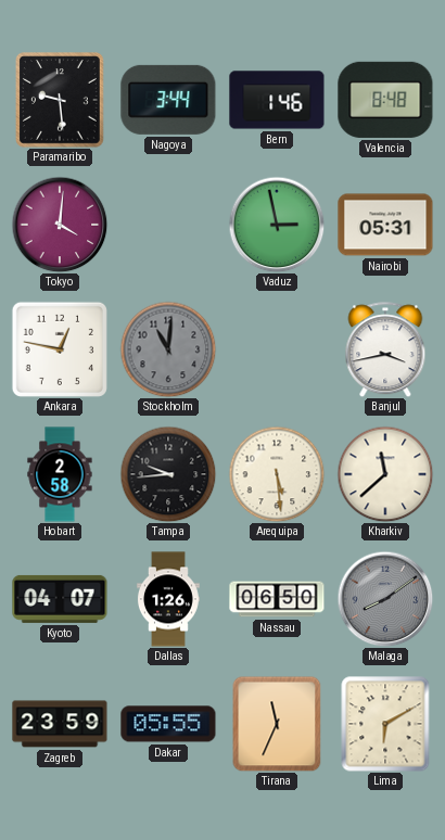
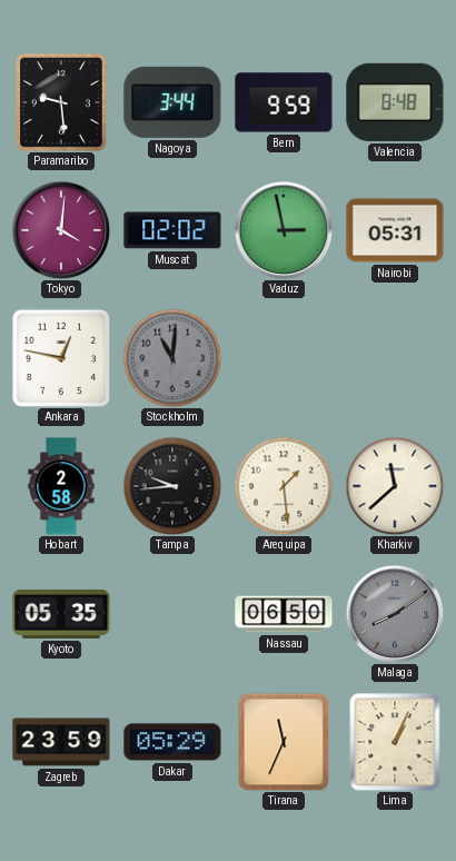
Bern: 1:46 -> 9:59
Muscat: none -> 02:02
Banjul: 3:43 -> none
Arequipa: 5:29 -> 1:29
Kyoto: 04:07 -> 05:35
Dallas: 1:26 -> none
Dakar: 05:55 -> 05:29
Lima: 6:10 -> 1:04
